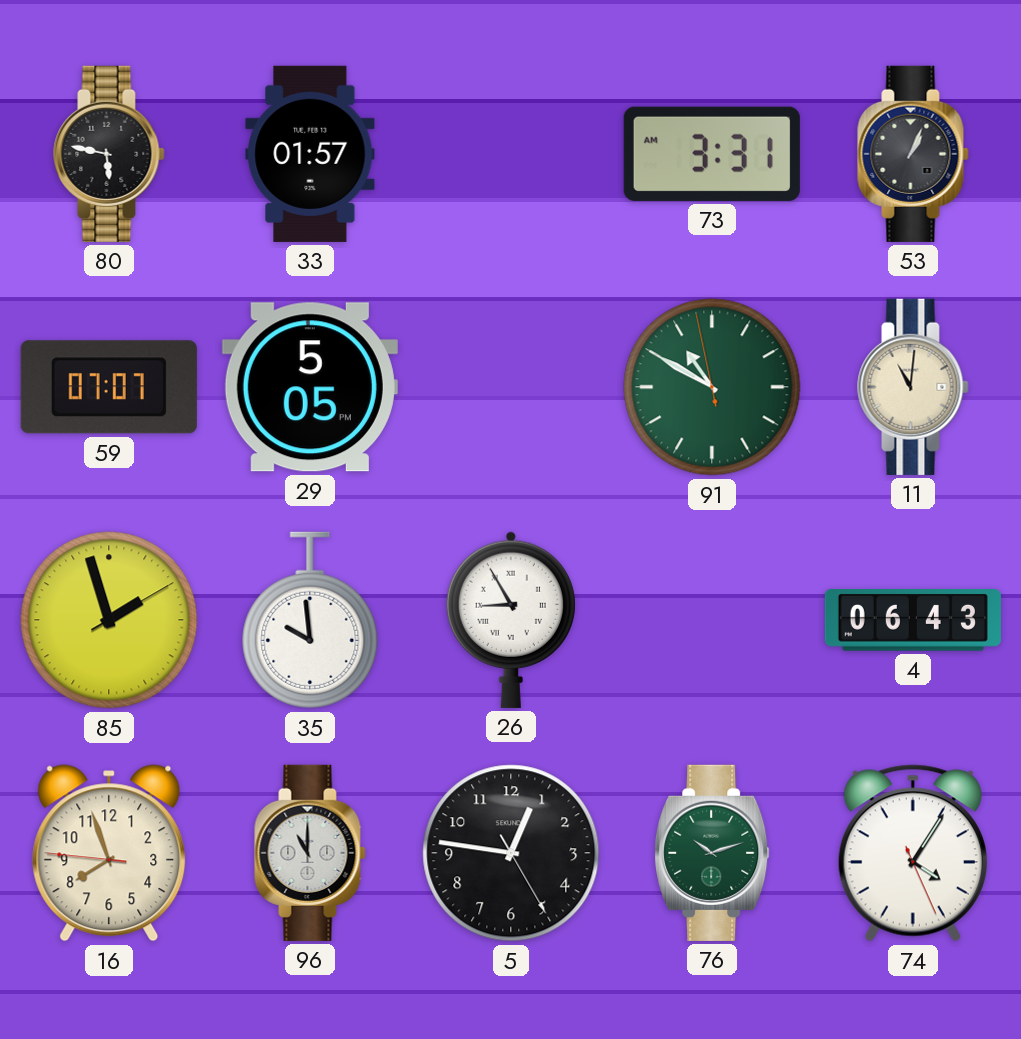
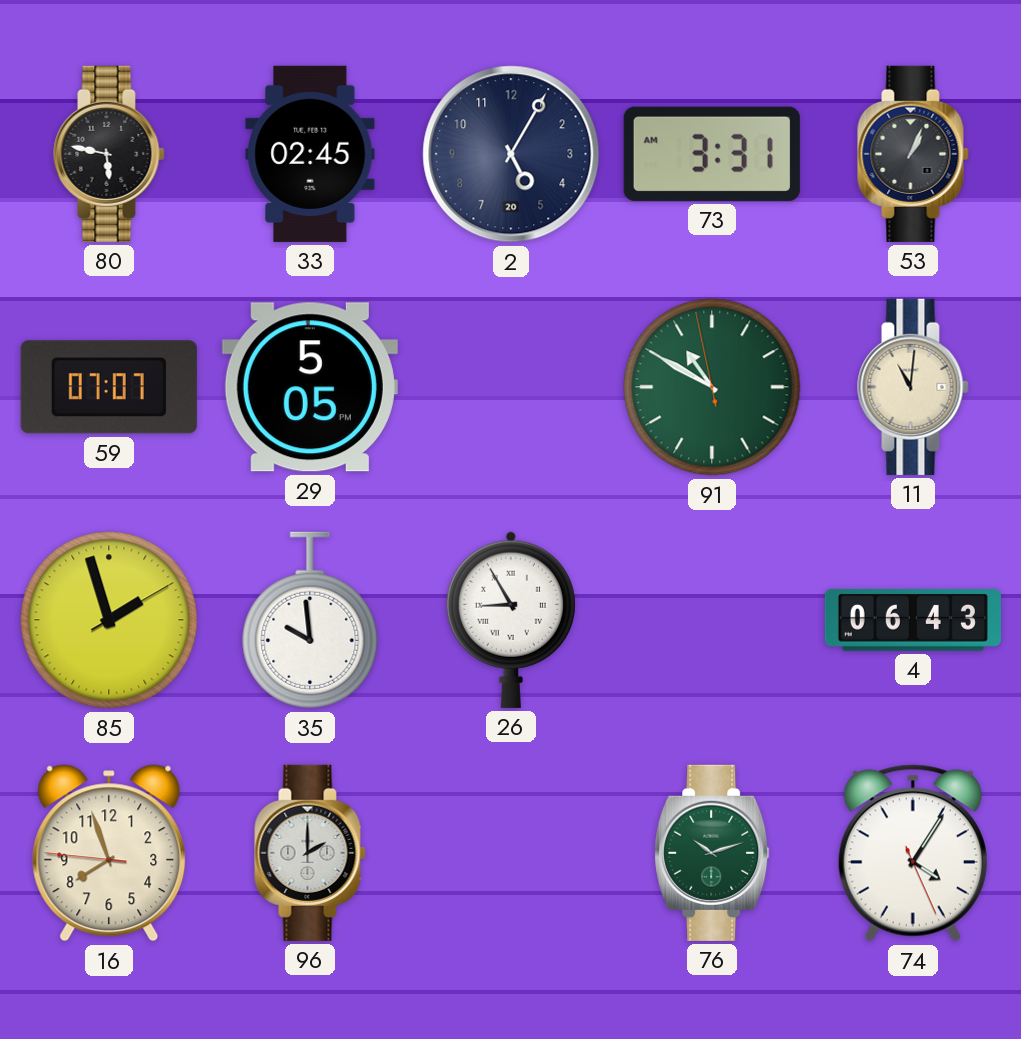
33: 01:57 -> 02:45
2: none -> 5:05
96: 11:00 -> 2:00
5: 12:46 -> none
